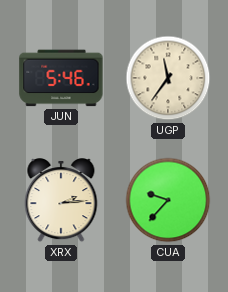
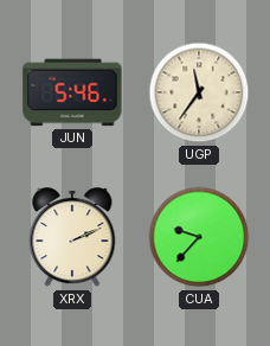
XRX: 2:14 -> 2:11
